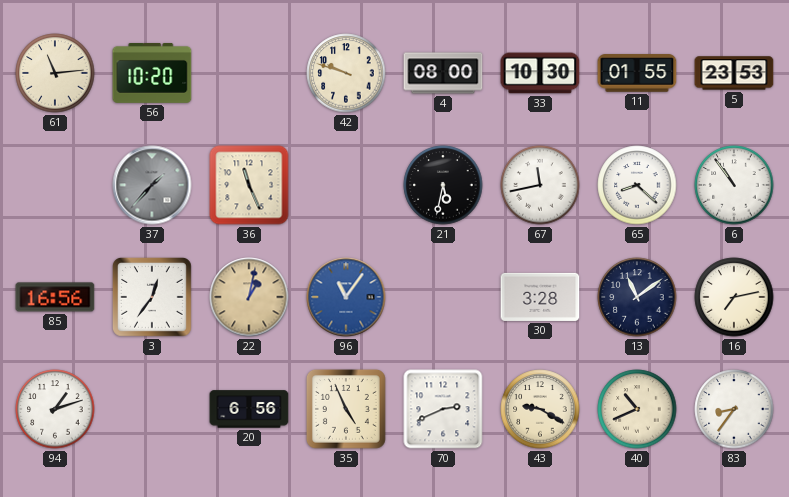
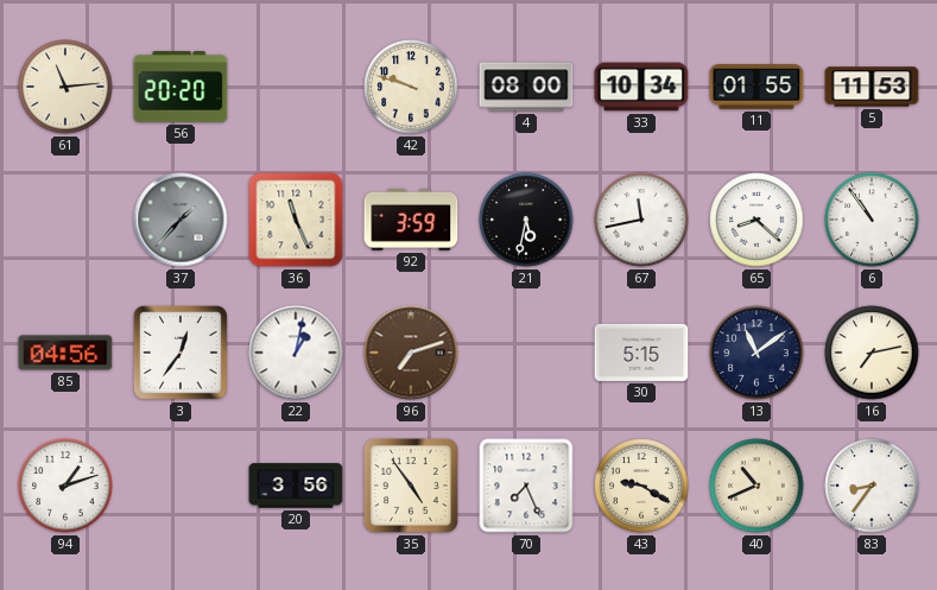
56: 10:20 -> 20:20
33: 10:30 -> 10:34
5: 23:53 -> 11:53
92: none -> 3:59
85: 16:56 -> 04:56
22 dial: champagne -> white
96: 11:06 -> 7:12
96 dial: blue -> brown
30: 3:28 -> 5:15
20: 6:56 -> 3:56
35: 4:56 -> 4:54
70: 2:41 -> 7:26
